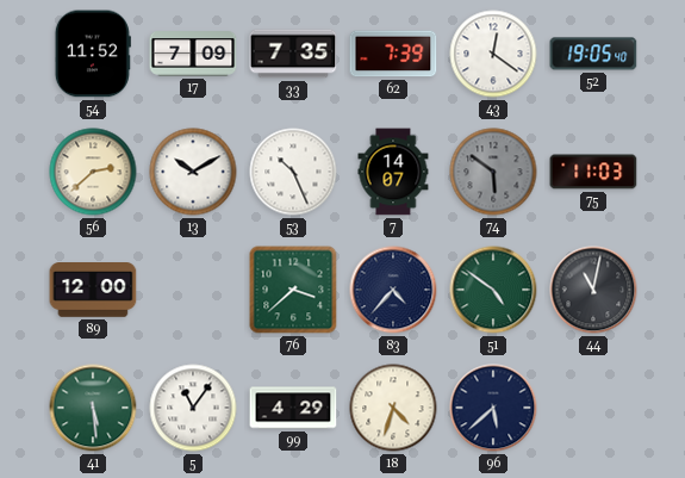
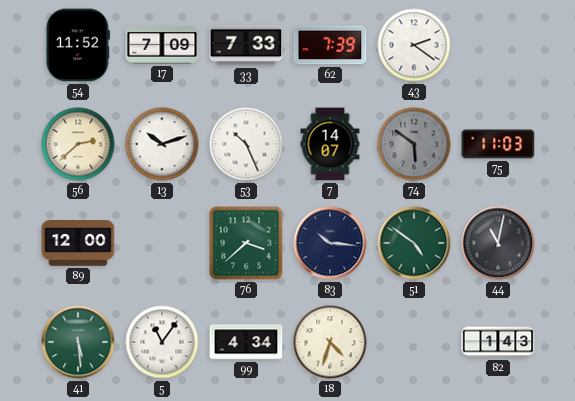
33: 7:35 -> 7:33
43: 12:21 -> 2:21
52: 19:05 -> none
13: 10:10 -> 10:12
83: 4:37 -> 10:16
99: 4:29 -> 4:34
96: 5:38 -> none
82: none -> 1:43
